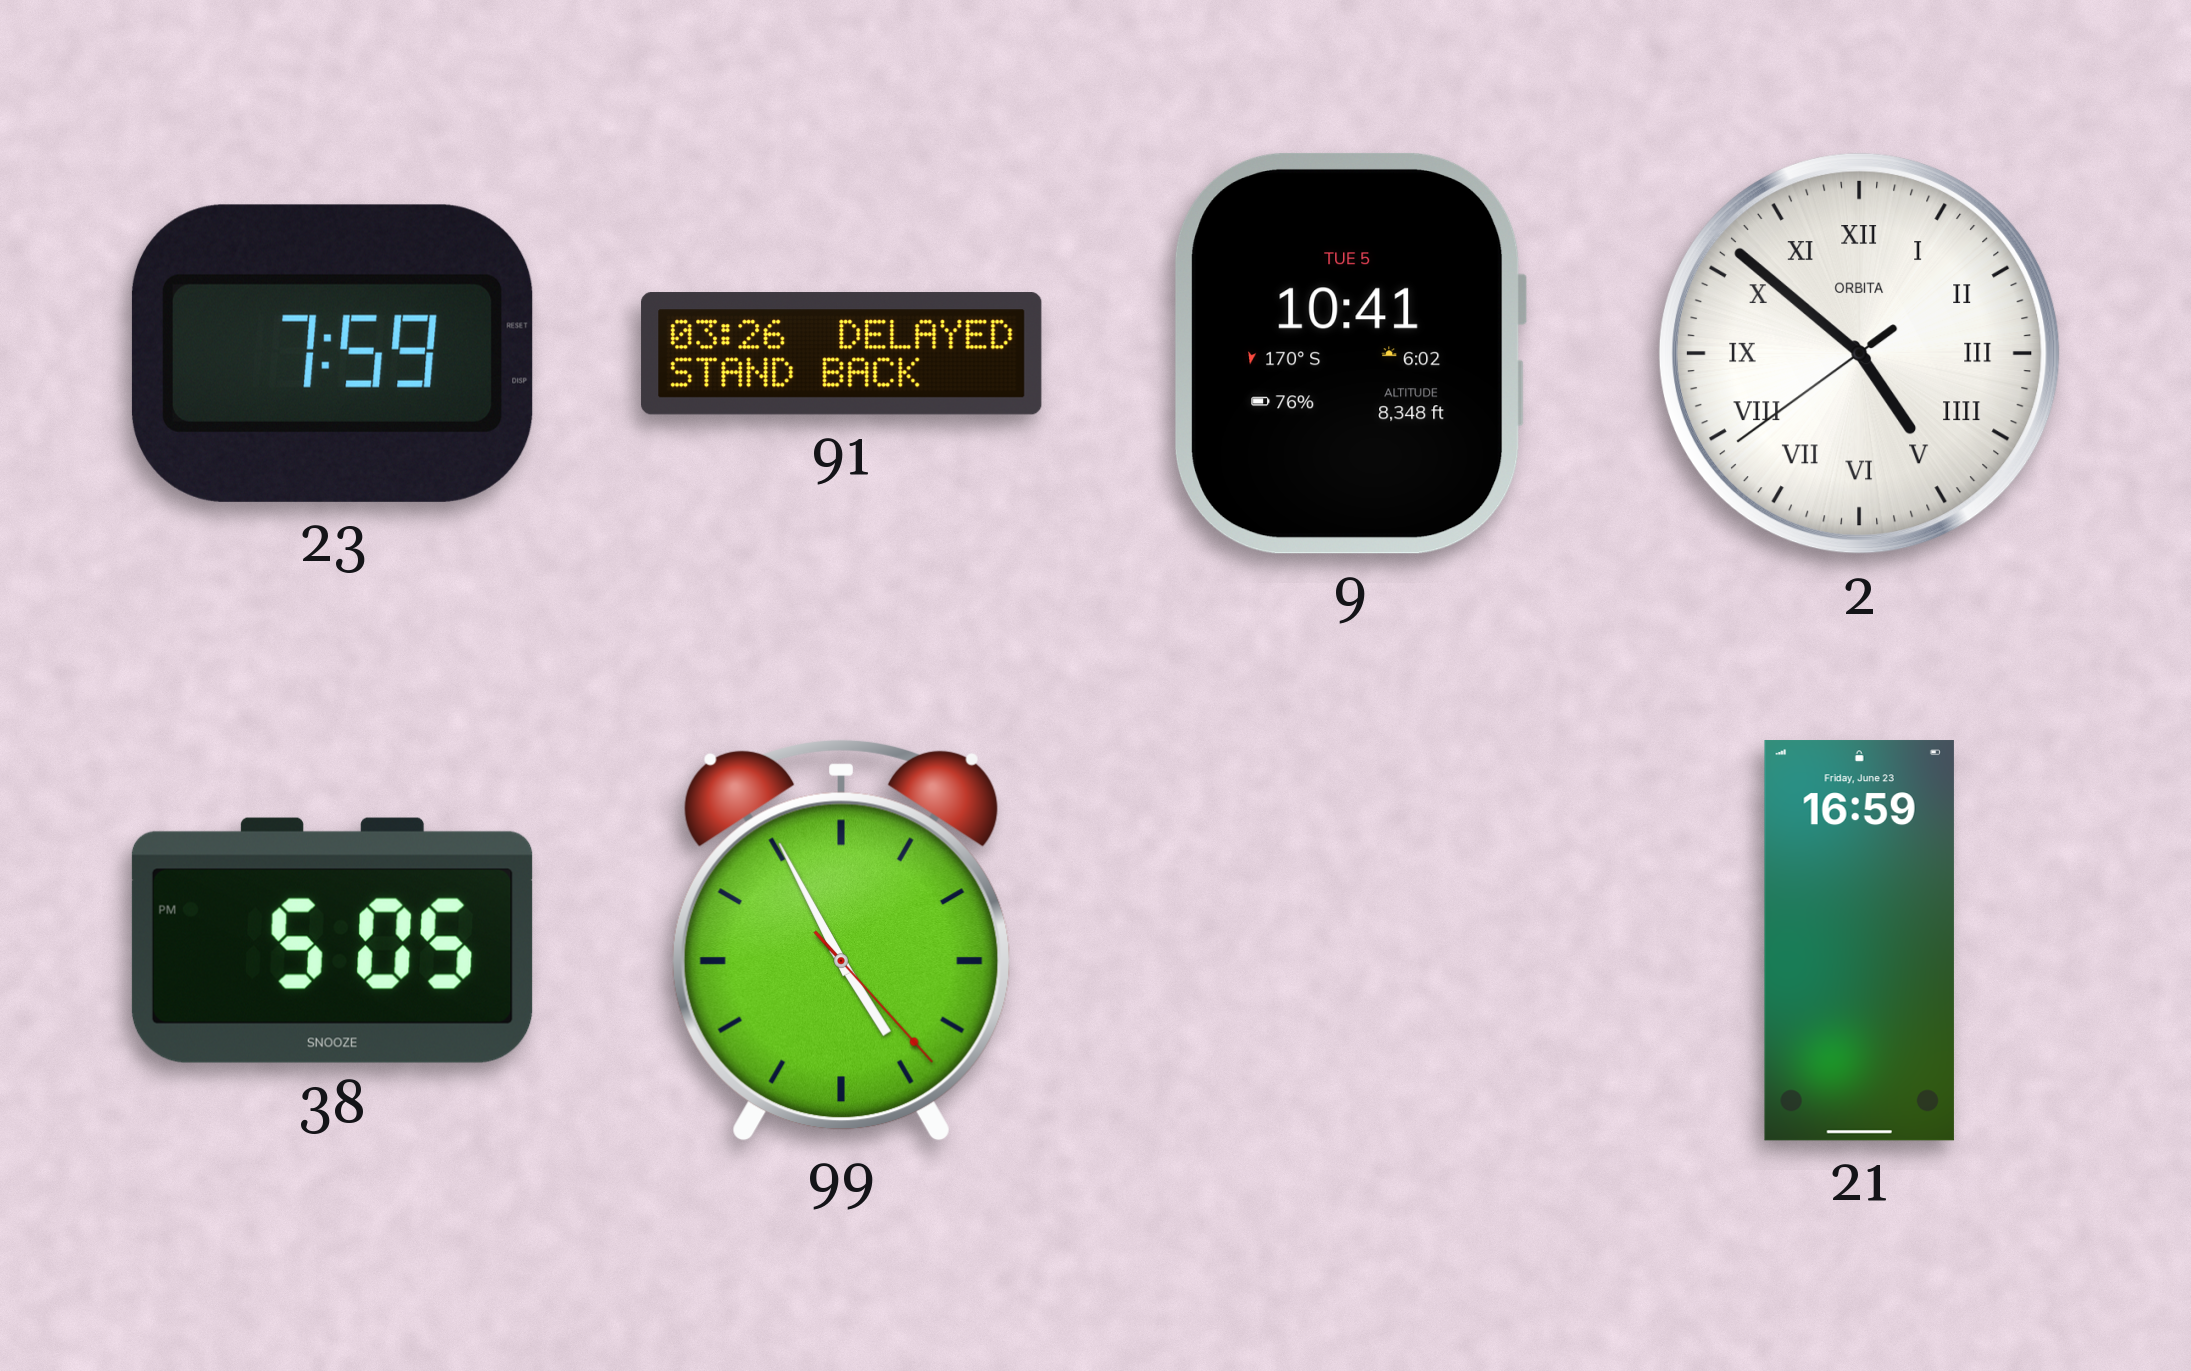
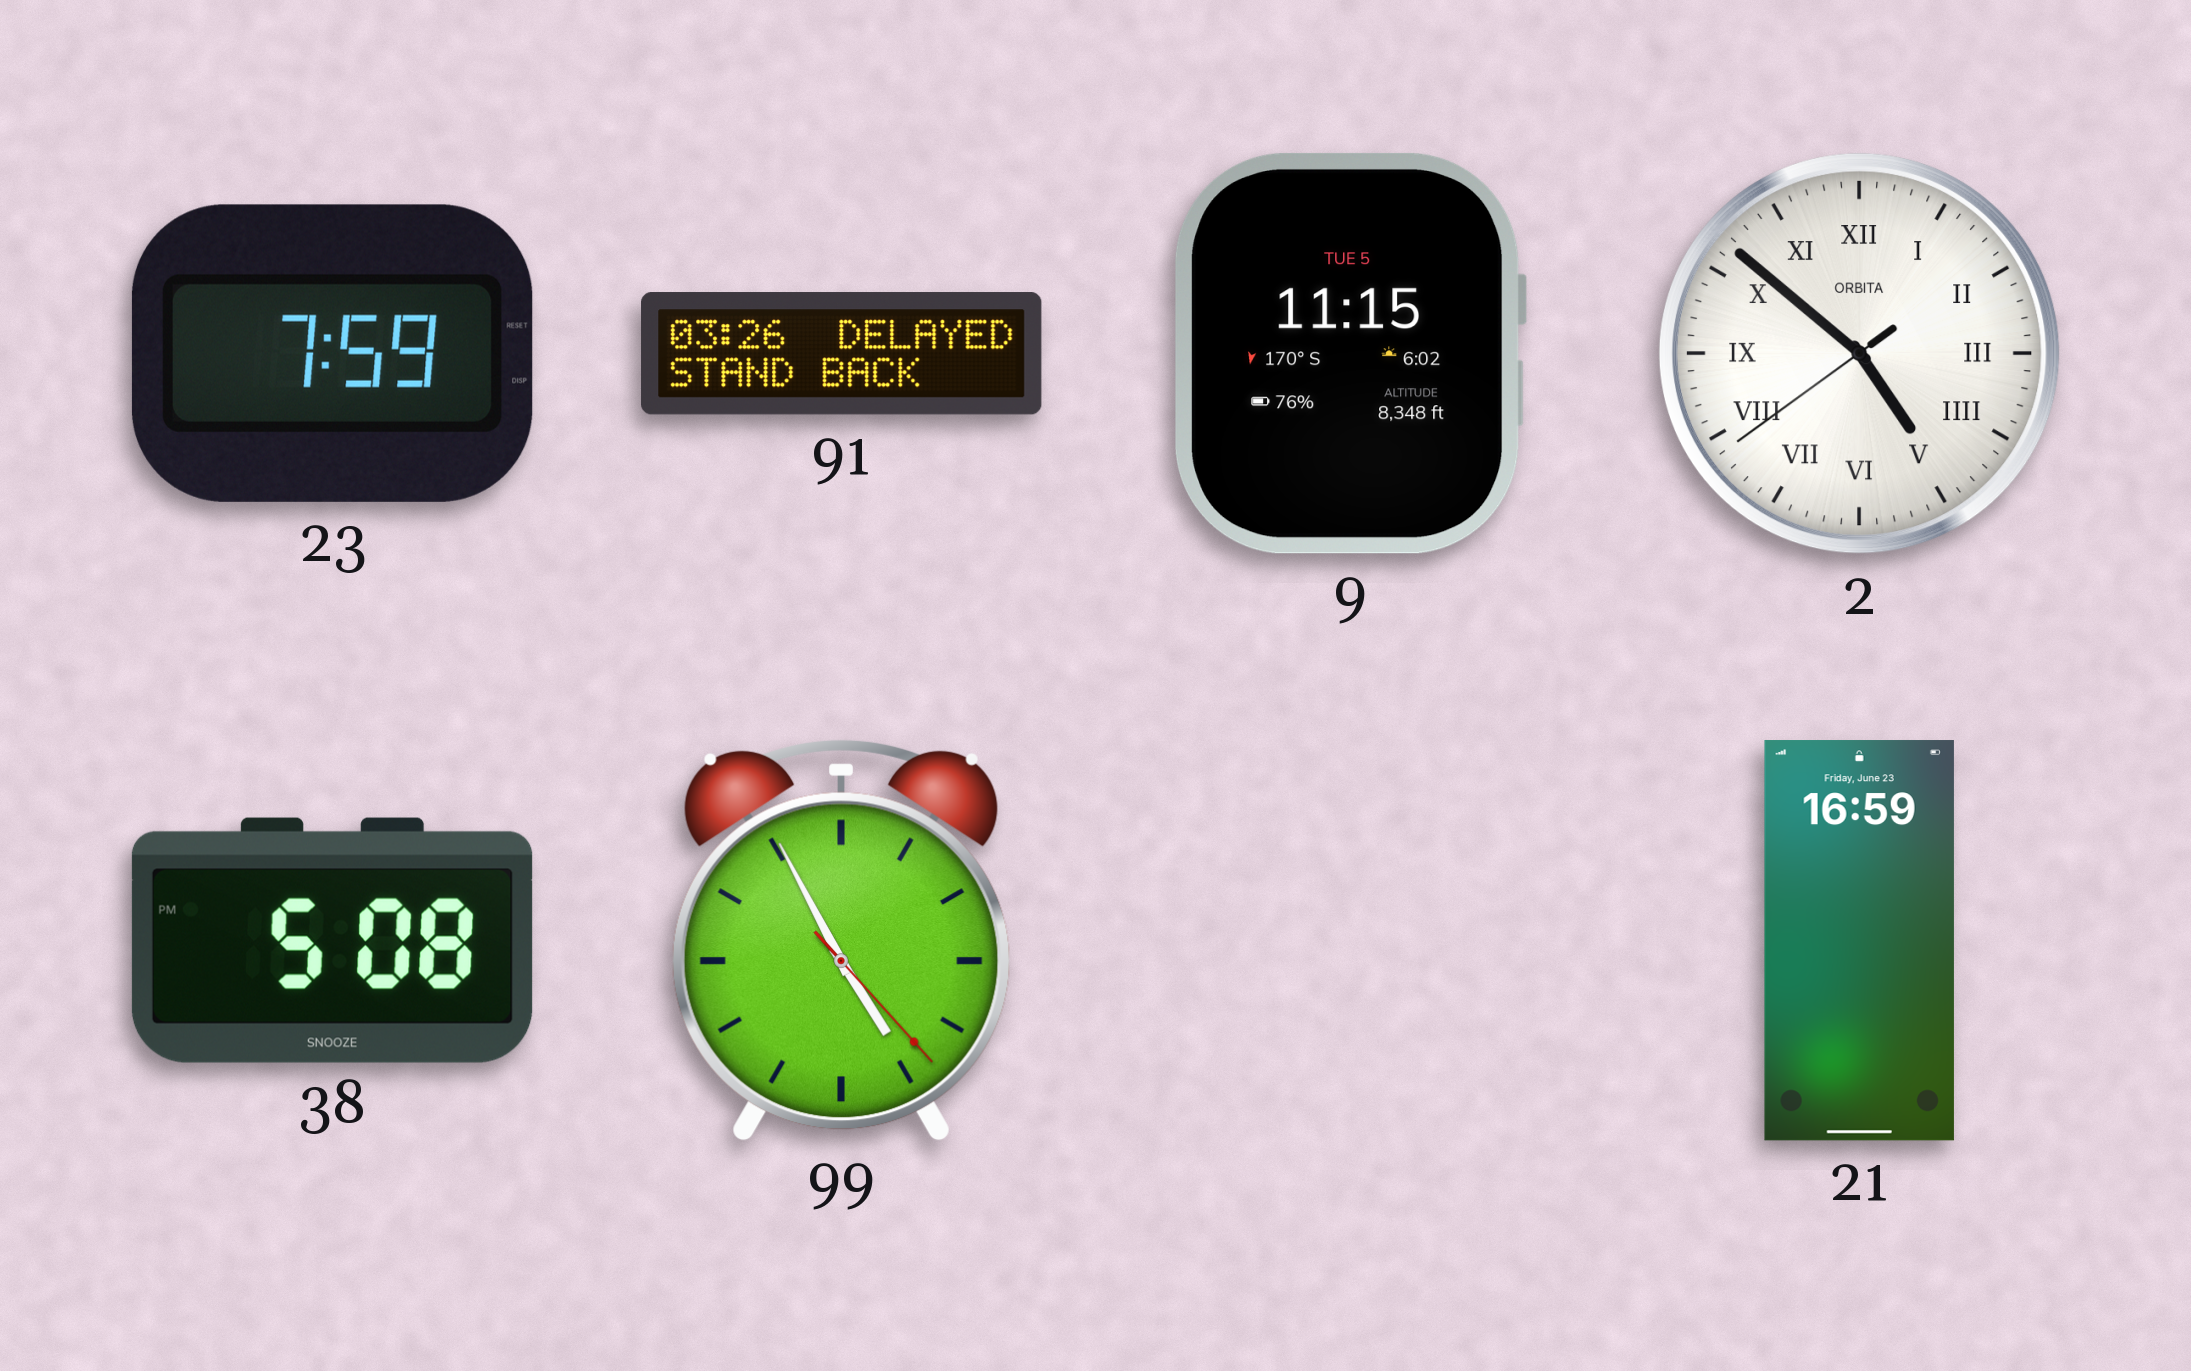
9: 10:41 -> 11:15
38: 5:05 -> 5:08
